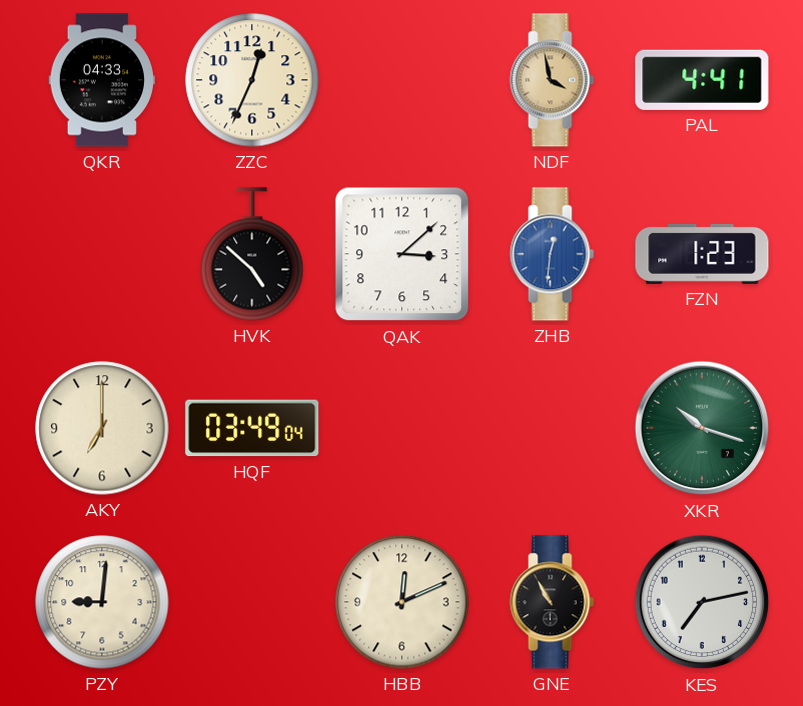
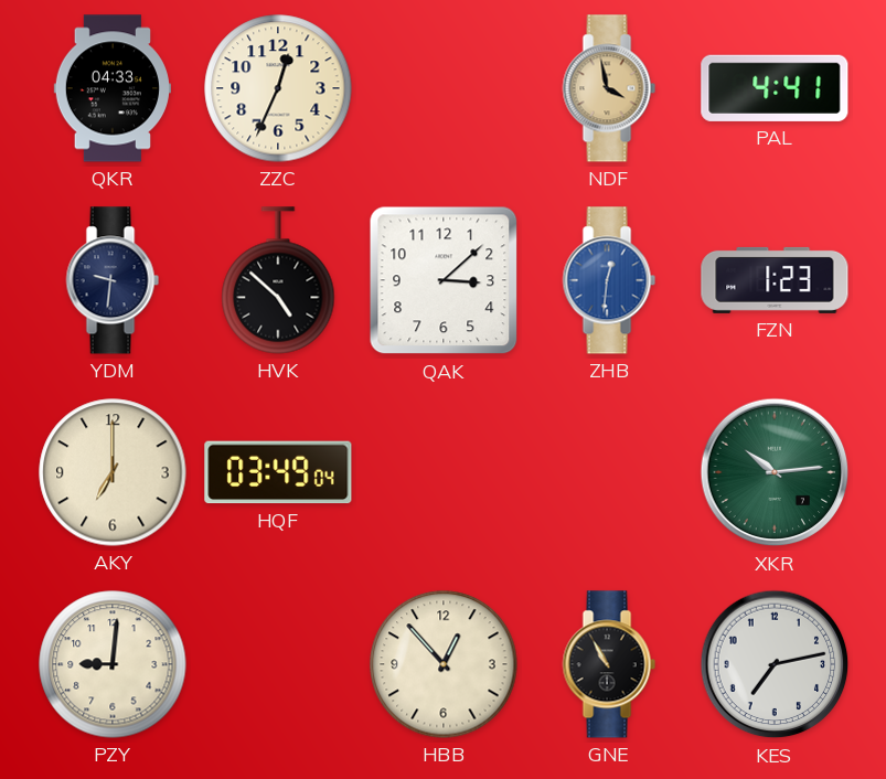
YDM: none -> 9:31
XKR: 10:18 -> 10:14
HBB: 12:11 -> 12:53
